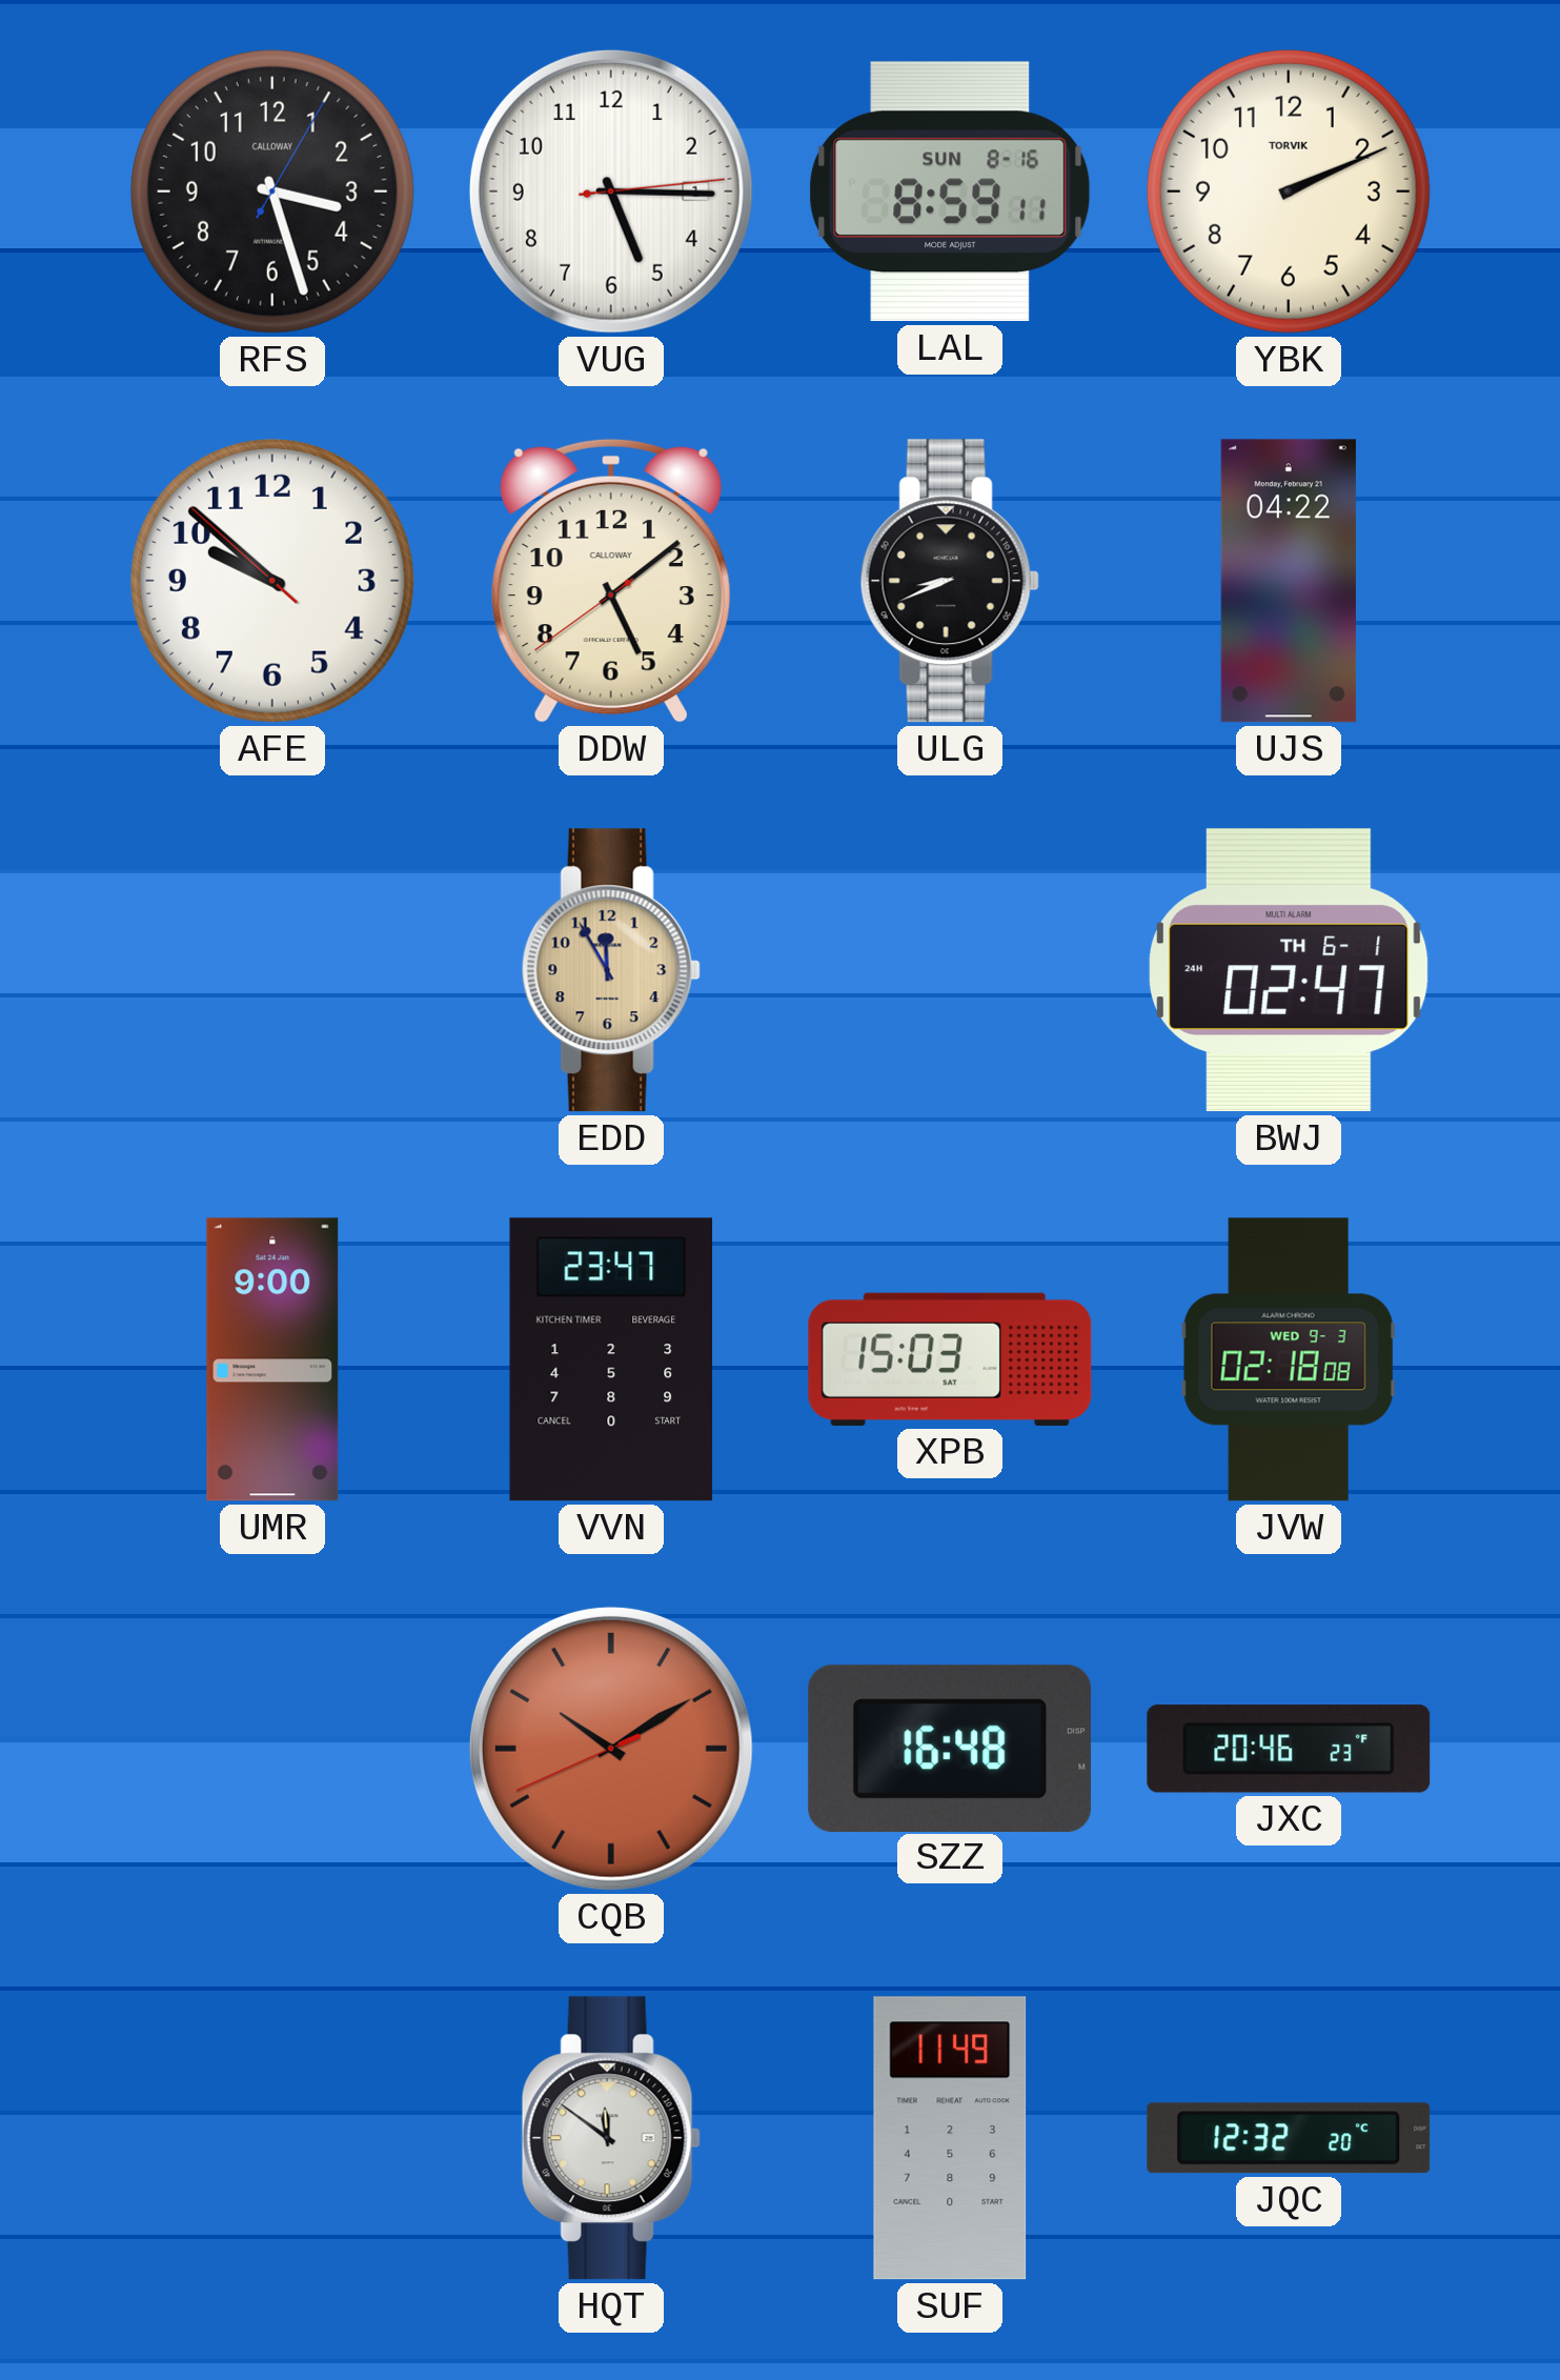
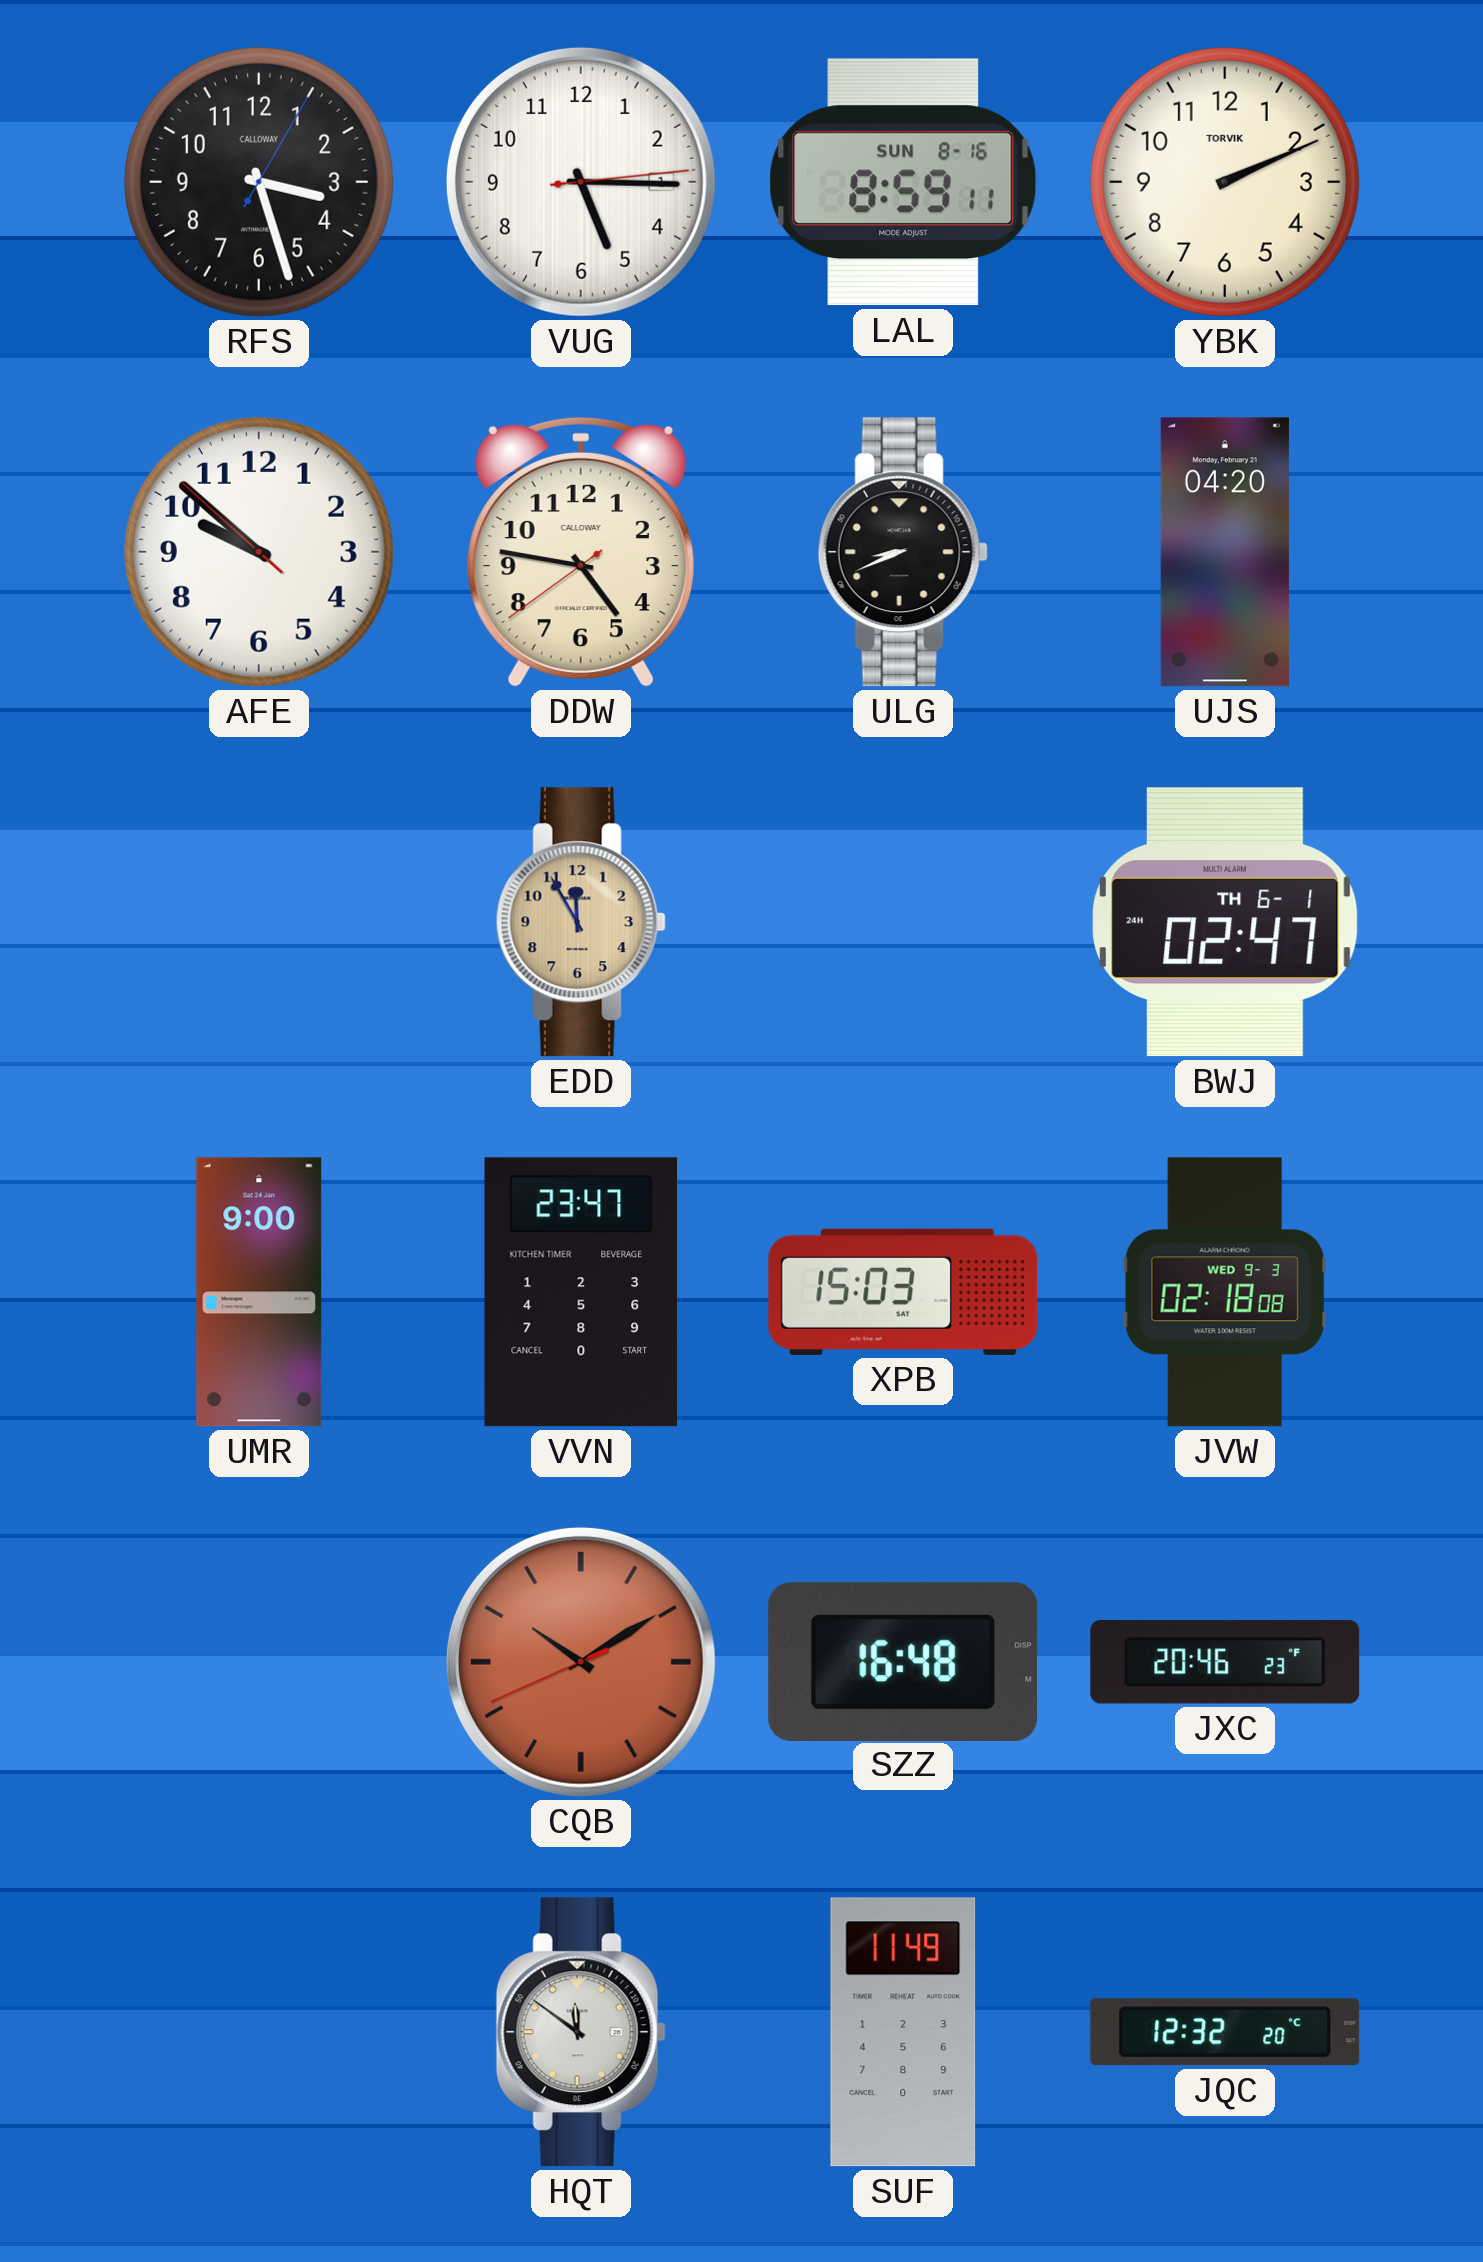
DDW: 5:08 -> 4:46
UJS: 04:22 -> 04:20
